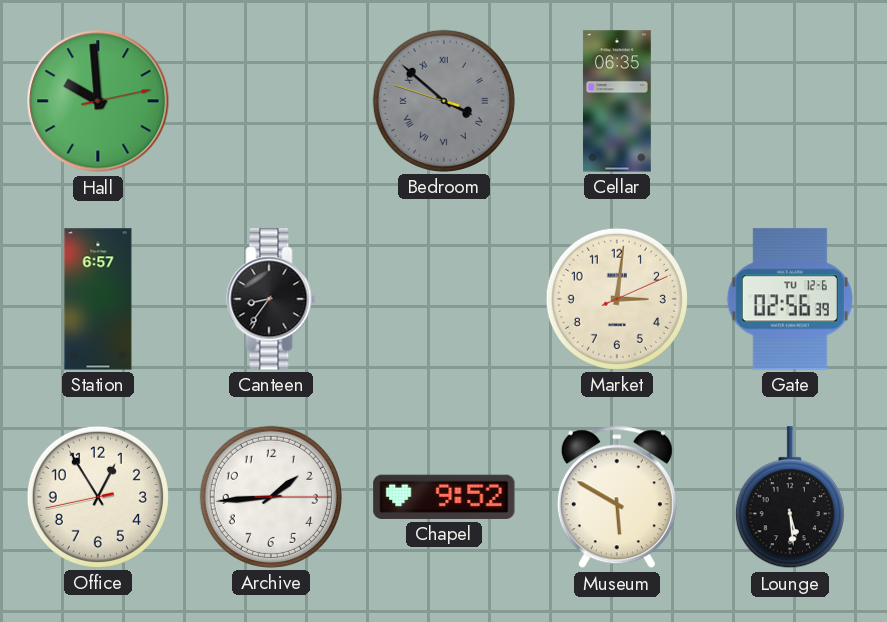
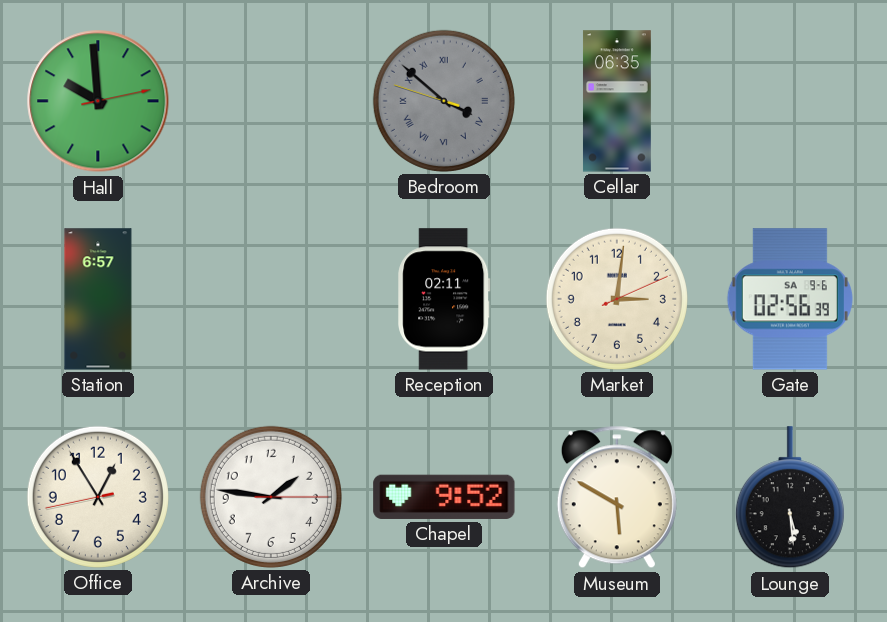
Canteen: 8:36 -> none
Reception: none -> 02:11
Gate date: TU 12-6 -> SA 9-6
Archive: 1:44 -> 1:46
